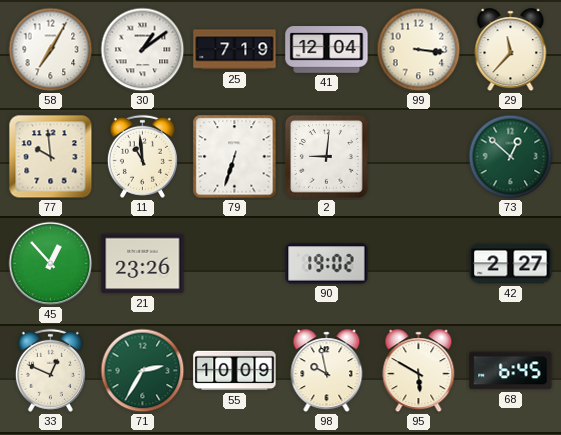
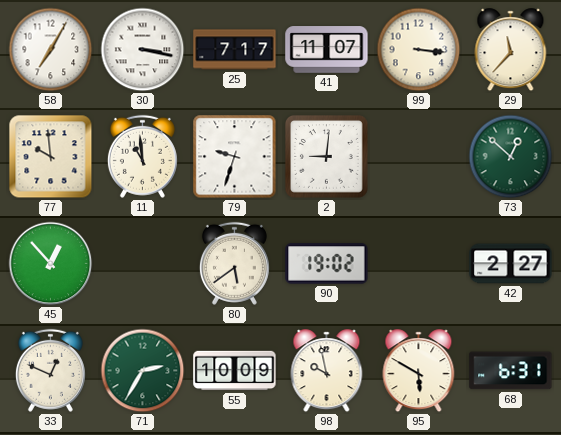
30: 1:09 -> 3:17
25: 7:19 -> 7:17
41: 12:04 -> 11:07
79: 6:33 -> 9:33
21: 23:26 -> none
80: none -> 5:39
68: 6:45 -> 6:31
